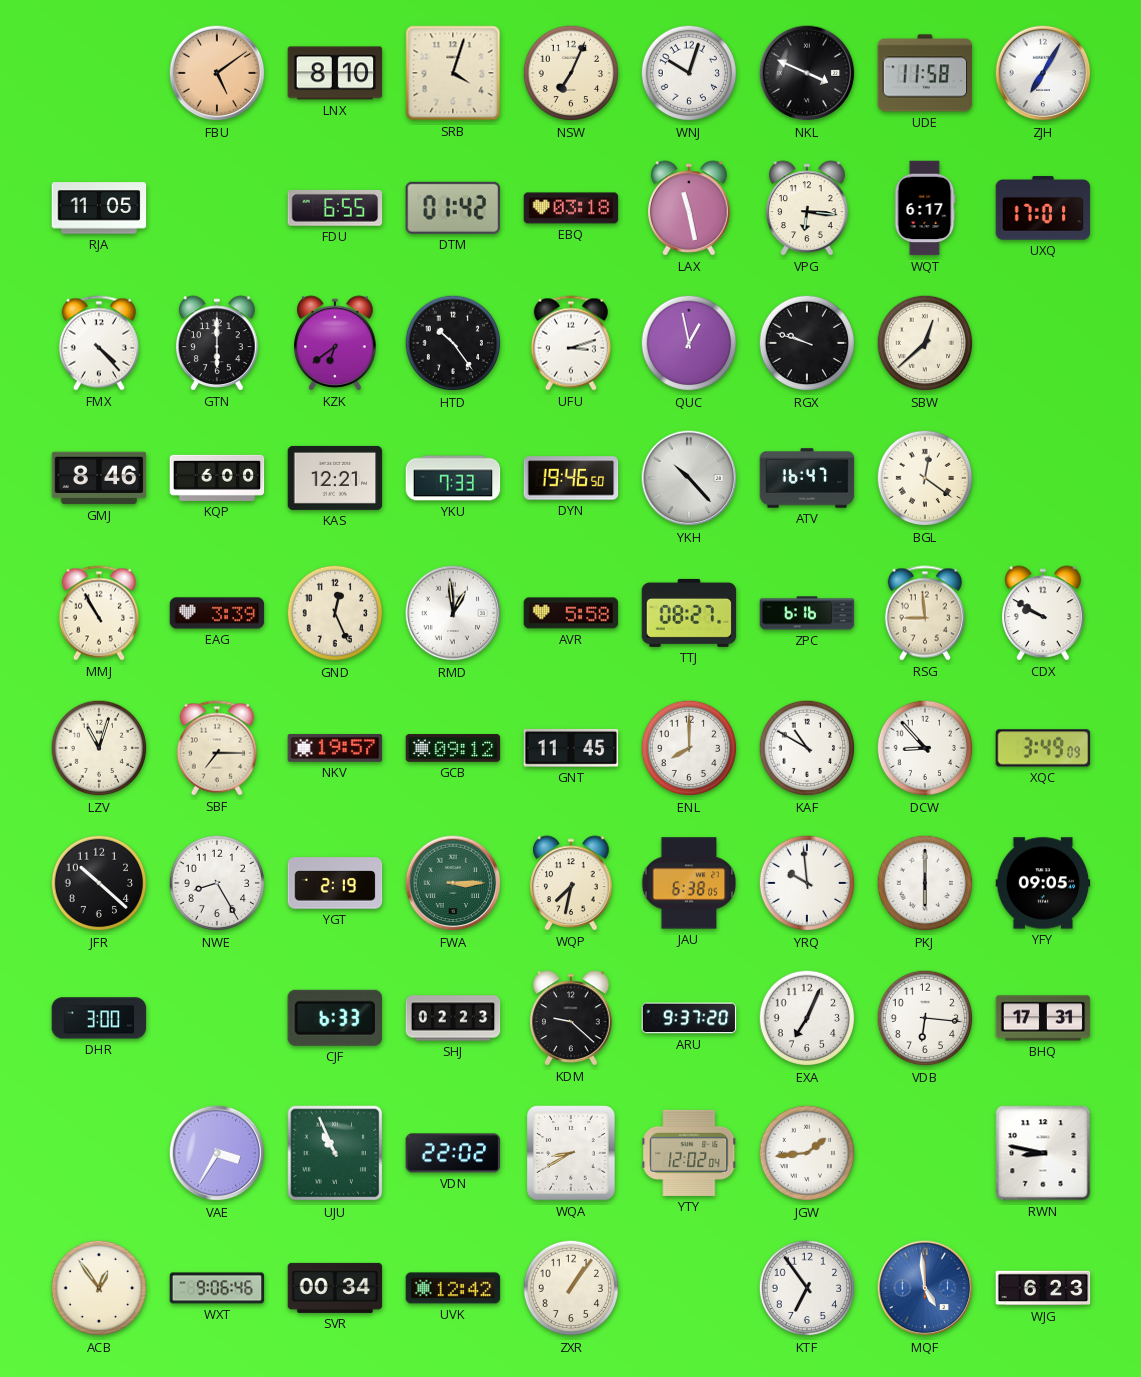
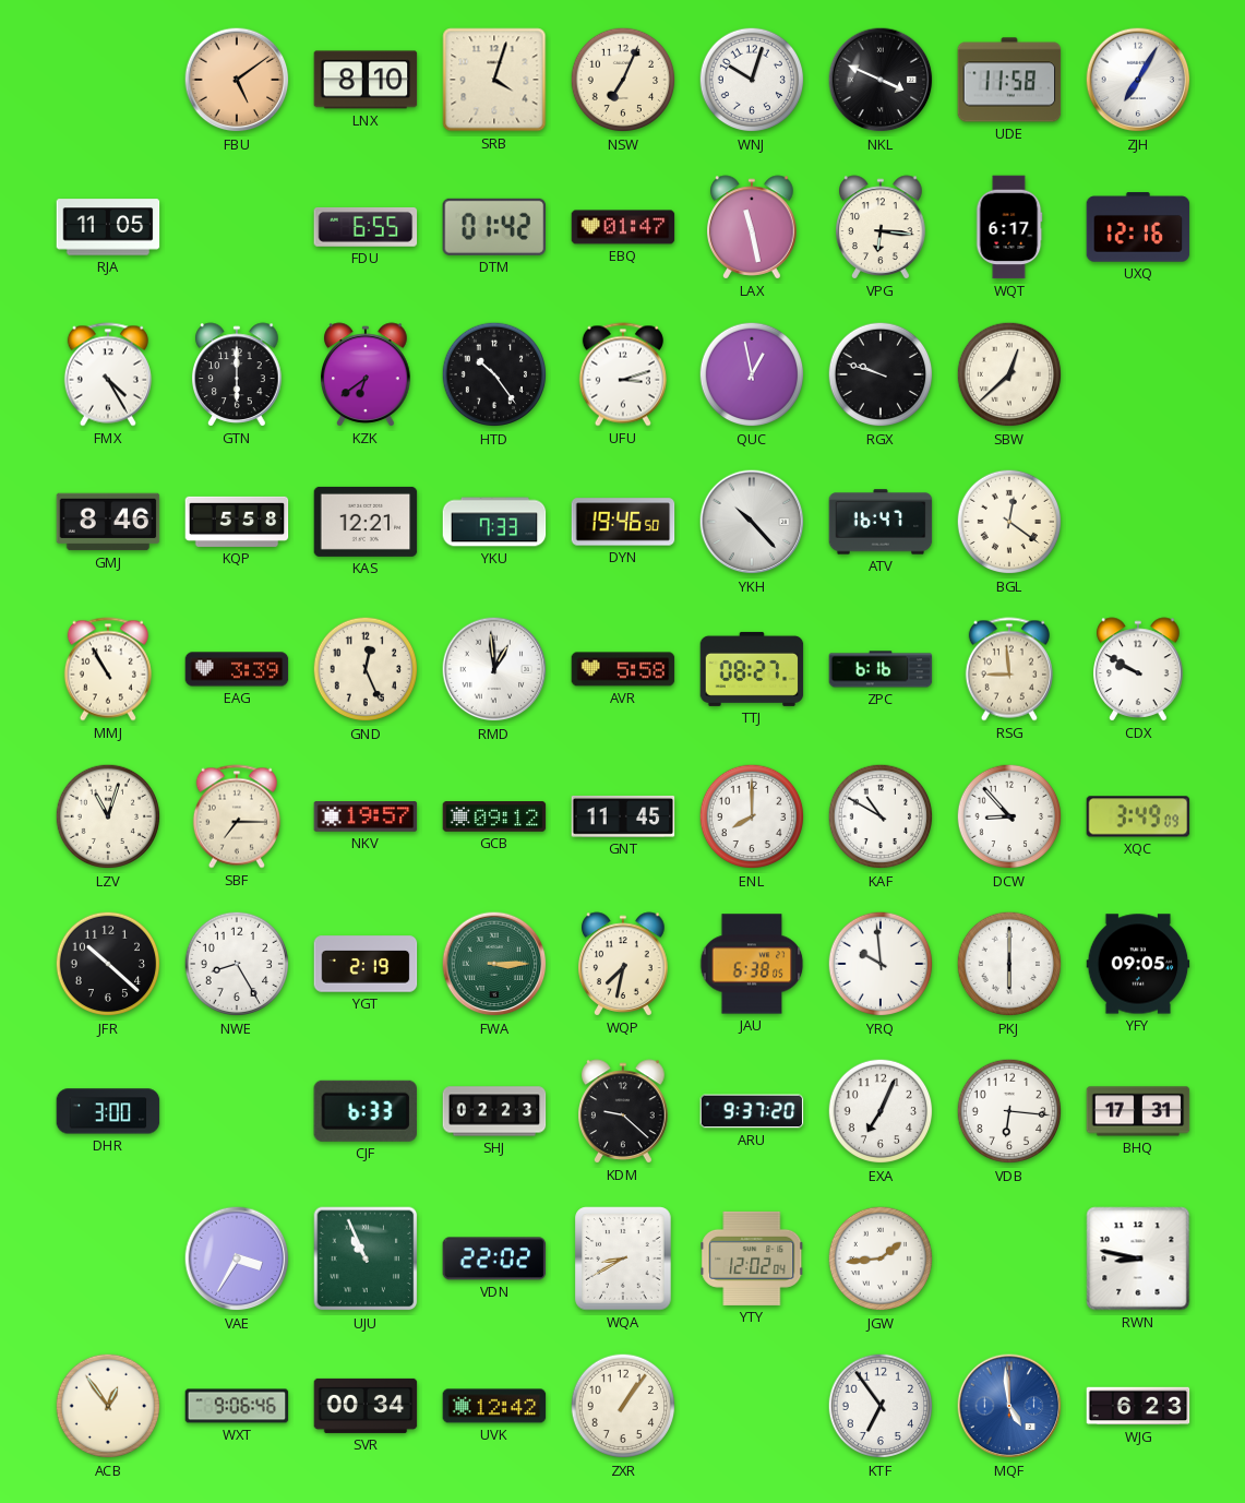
EBQ: 03:18 -> 01:47
UXQ: 17:01 -> 12:16
FMX: 4:23 -> 4:25
KQP: 6:00 -> 5:58
